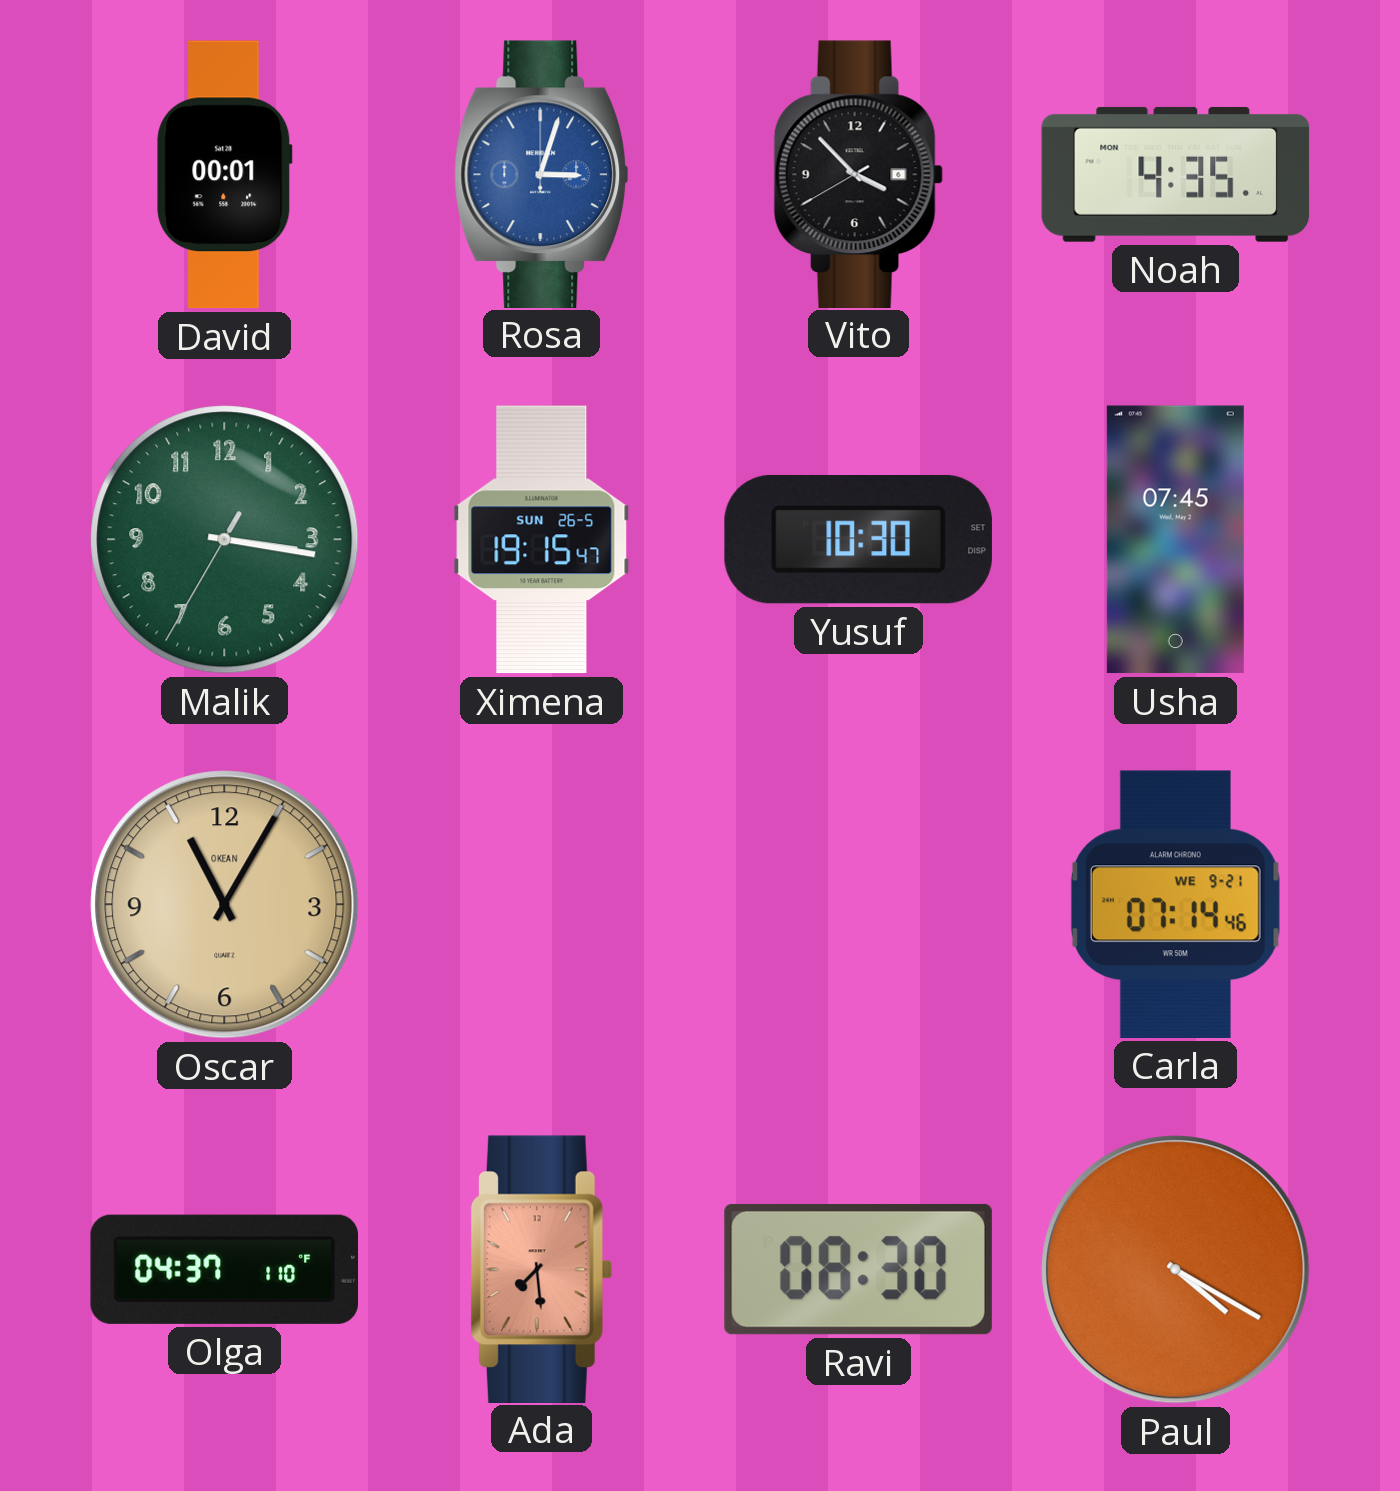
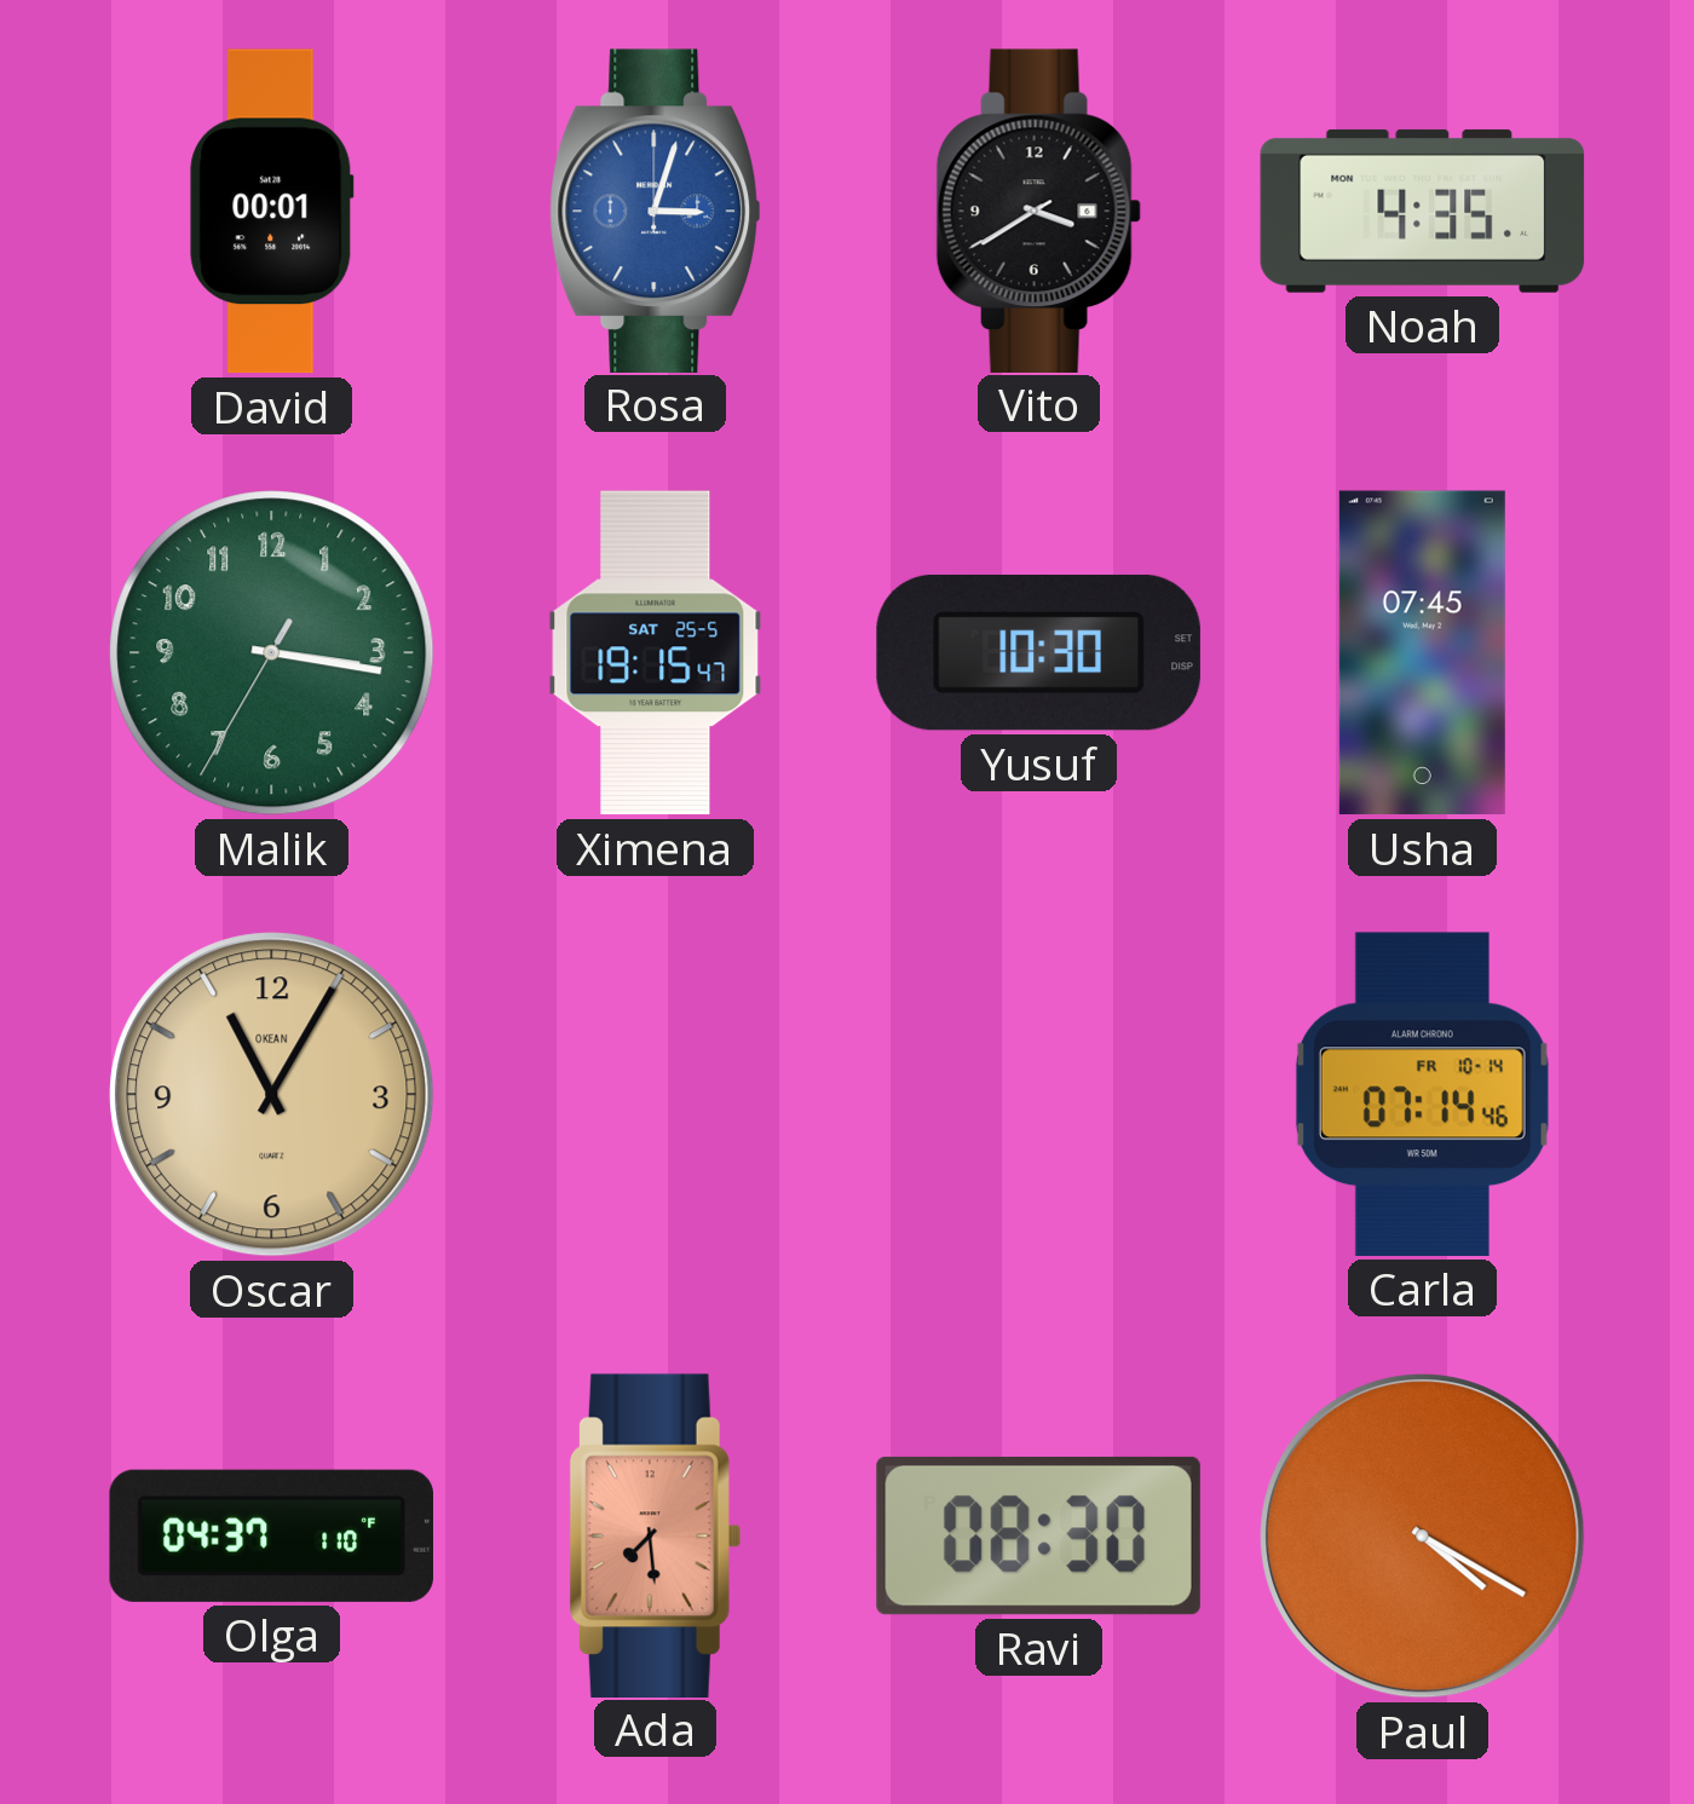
Vito: 3:52 -> 3:39
Ximena date: SUN 26-5 -> SAT 25-5
Carla date: WE 9-21 -> FR 10-14
